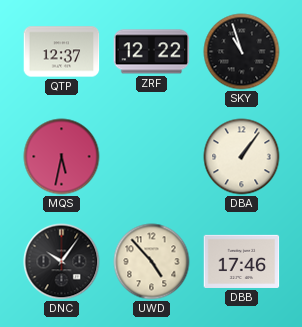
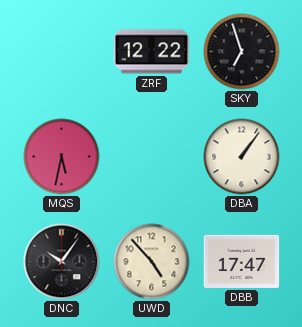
QTP: 12:37 -> none
SKY: 10:57 -> 6:57
DBB: 17:46 -> 17:47
